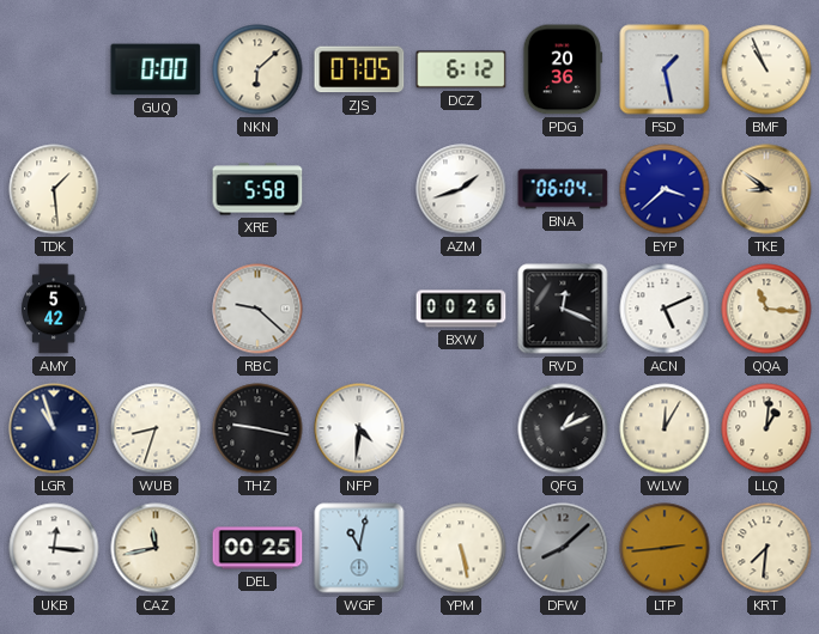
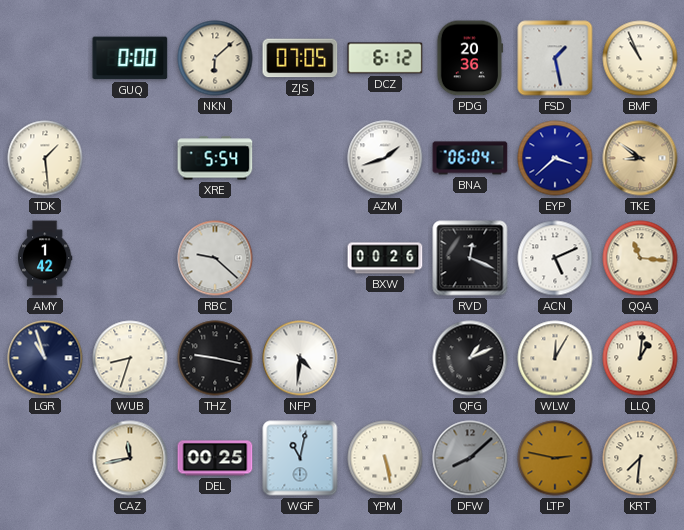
XRE: 5:58 -> 5:54
AMY: 5:42 -> 1:42
UKB: 12:16 -> none
LTP: 2:44 -> 2:47
